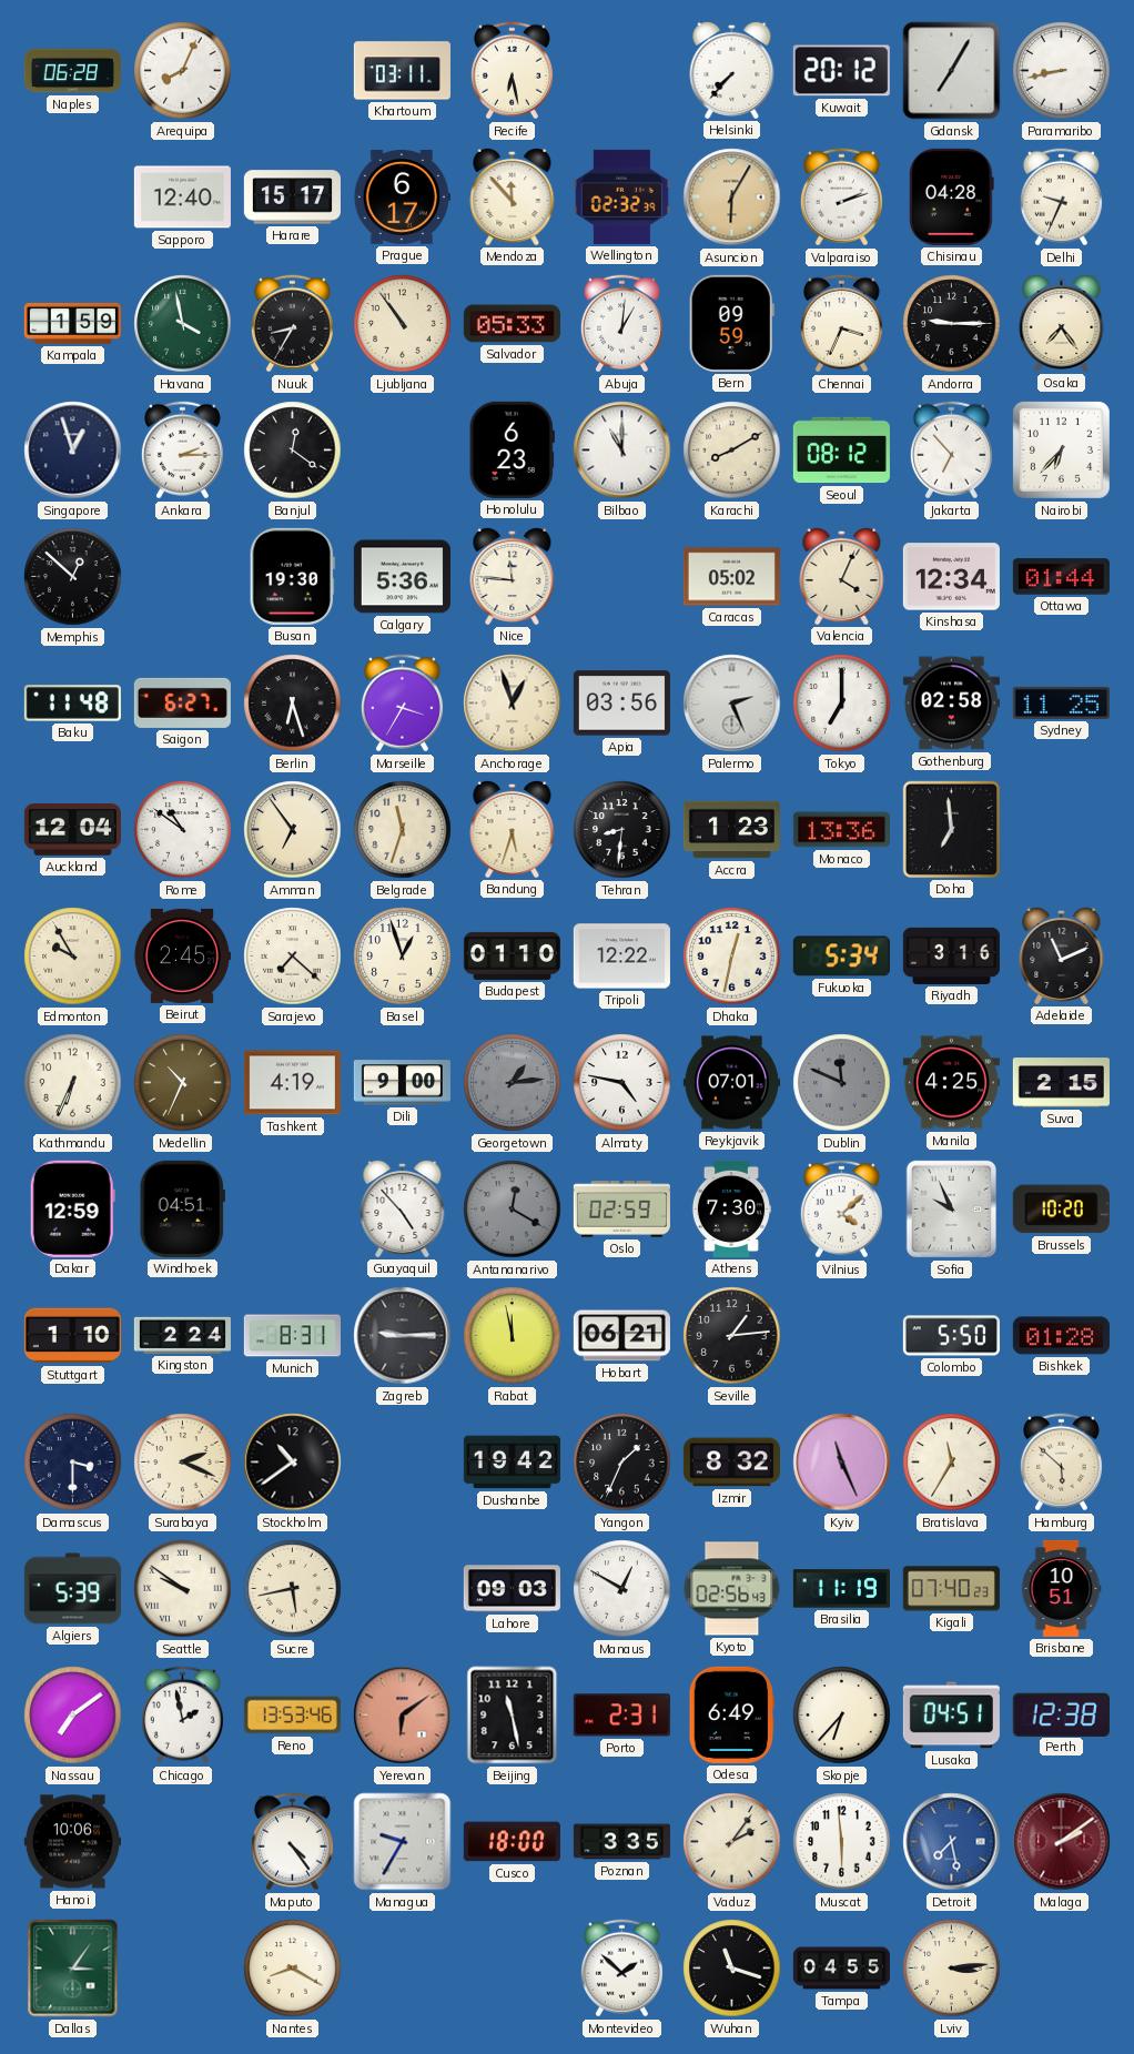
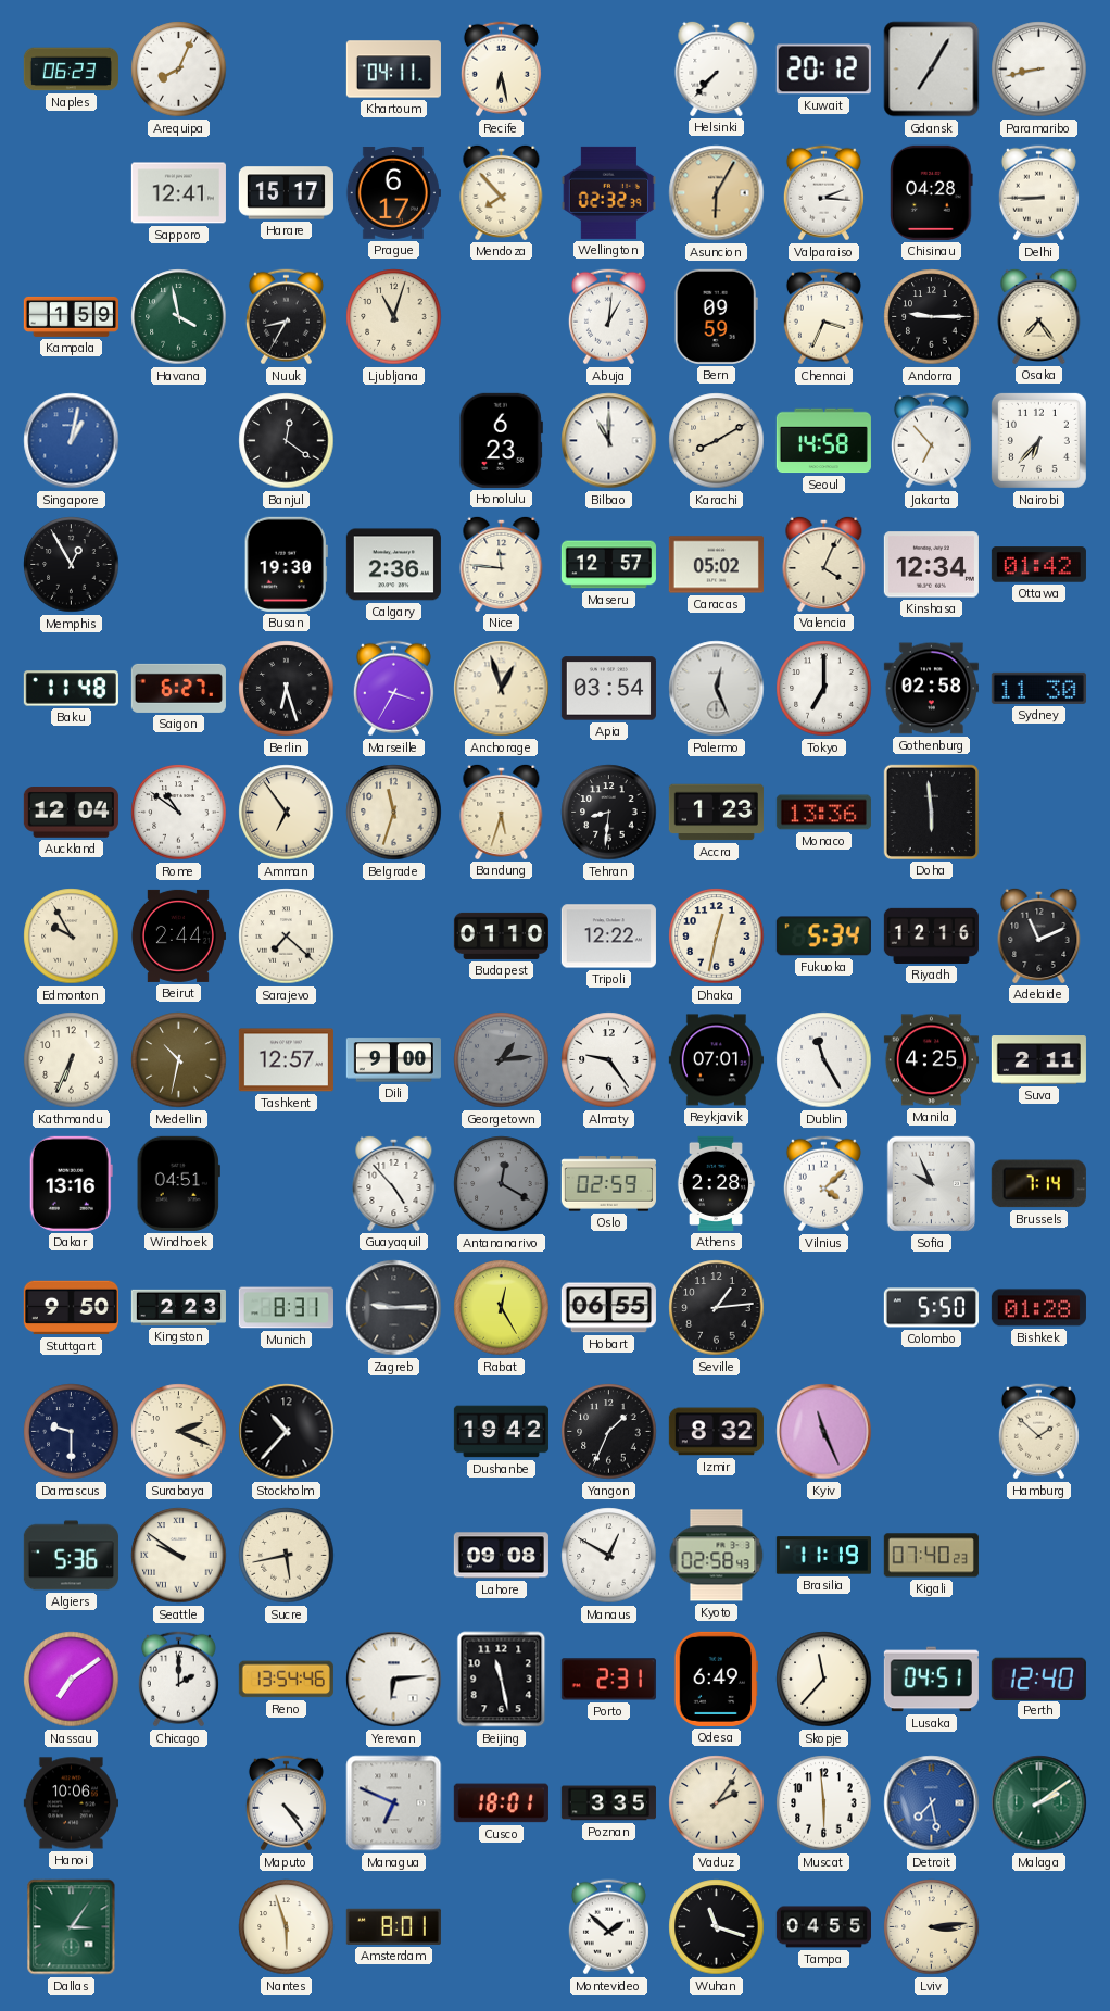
Naples: 06:28 -> 06:23
Khartoum: 03:11 -> 04:11
Sapporo: 12:40 -> 12:41
Mendoza: 11:53 -> 7:53
Valparaiso: 2:12 -> 2:16
Delhi: 9:34 -> 8:45
Ljubljana: 10:54 -> 11:03
Salvador: 05:33 -> none
Singapore: 12:57 -> 1:02
Singapore dial: navy -> blue
Ankara: 2:15 -> none
Seoul: 08:12 -> 14:58
Memphis: 12:52 -> 12:55
Calgary: 5:36 -> 2:36
Maseru: none -> 12:57
Ottawa: 01:44 -> 01:42
Apia: 03:56 -> 03:54
Palermo: 2:26 -> 12:26
Sydney: 11:25 -> 11:30
Doha: 6:59 -> 5:59
Beirut: 2:45 -> 2:44
Basel: 12:57 -> none
Riyadh: 3:16 -> 12:16
Medellin: 10:34 -> 10:32
Tashkent: 4:19 -> 12:57
Almaty: 4:47 -> 9:24
Dublin: 11:49 -> 11:25
Dublin dial: grey -> white
Suva: 2:15 -> 2:11
Dakar: 12:59 -> 13:16
Athens: 7:30 -> 2:28
Brussels: 10:20 -> 7:14
Stuttgart: 1:10 -> 9:50
Kingston: 2:24 -> 2:23
Rabat: 11:58 -> 12:25
Hobart: 06:21 -> 06:55
Damascus: 3:30 -> 9:30
Stockholm: 10:39 -> 10:37
Bratislava: 11:35 -> none
Hamburg: 5:52 -> 1:52
Algiers: 5:39 -> 5:36
Lahore: 09:03 -> 09:08
Kyoto: 02:56 -> 02:58
Brisbane: 10:51 -> none
Chicago: 1:58 -> 2:00
Reno: 13:53 -> 13:54
Yerevan: 6:09 -> 6:14
Yerevan dial: salmon -> white
Skopje: 6:37 -> 11:37
Perth: 12:38 -> 12:40
Managua: 9:35 -> 6:49
Cusco: 18:00 -> 18:01
Malaga dial: burgundy -> green
Nantes: 8:20 -> 5:57
Amsterdam: none -> 8:01
